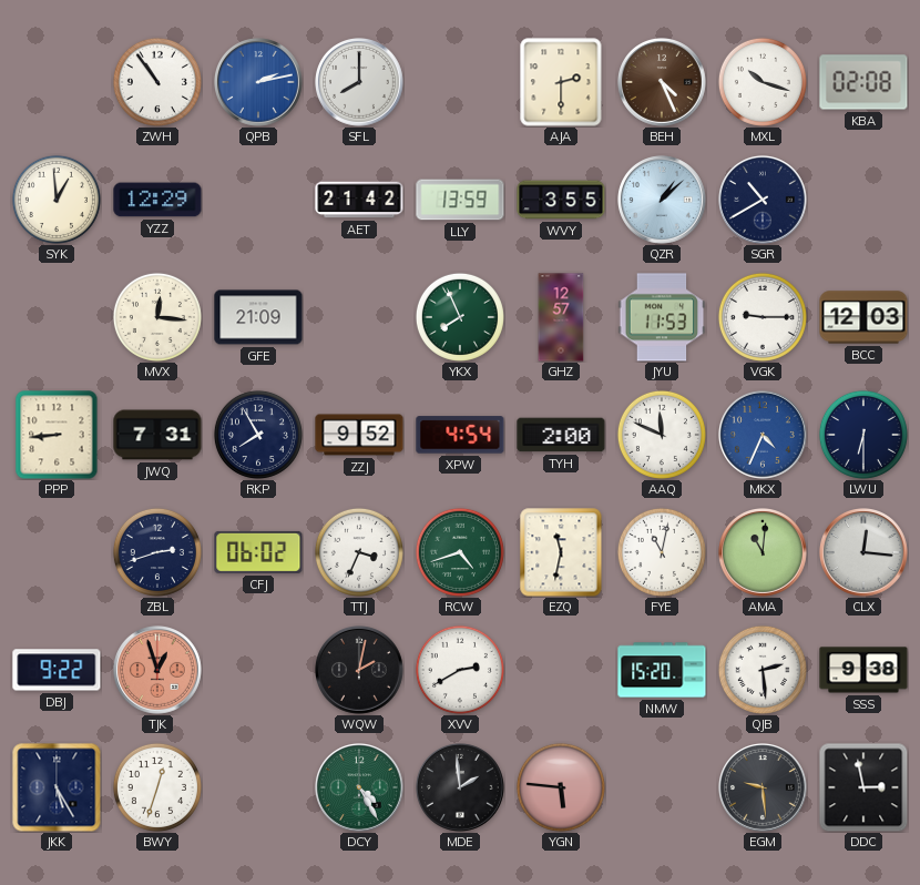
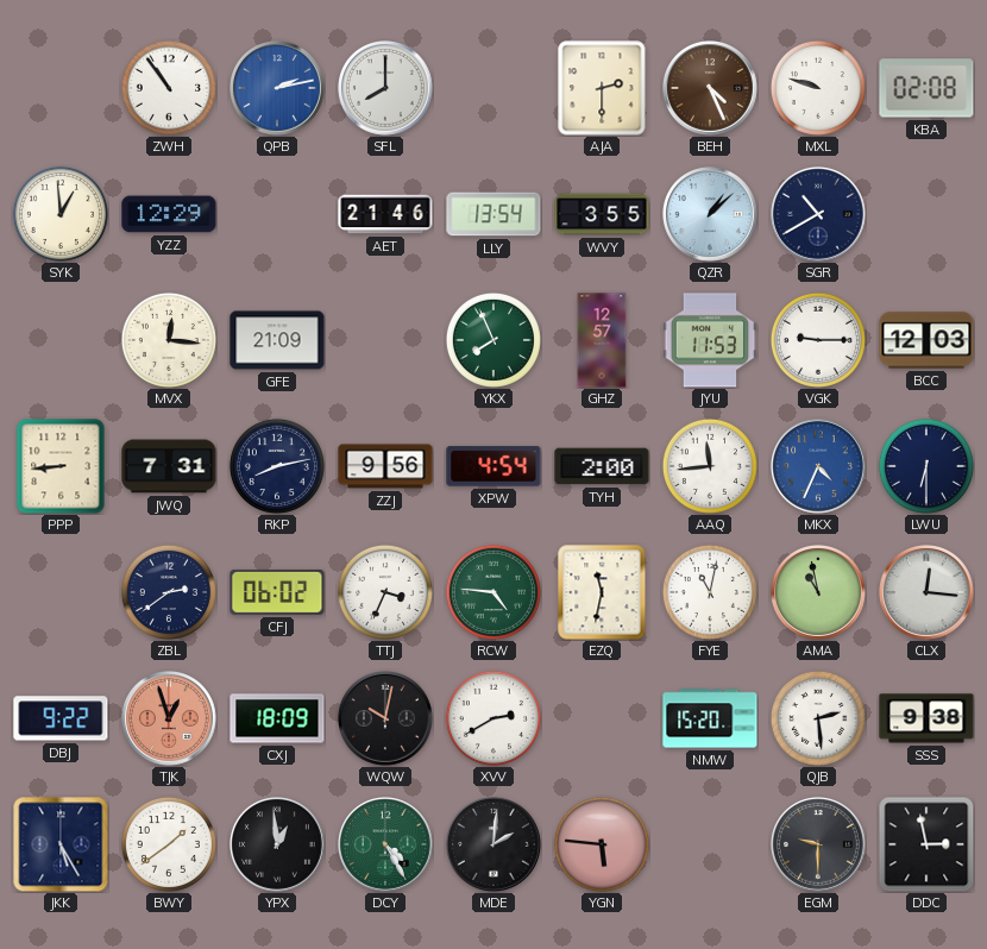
MXL: 10:18 -> 9:48
AET: 21:42 -> 21:46
LLY: 13:59 -> 13:54
RKP: 7:55 -> 8:13
ZZJ: 9:52 -> 9:56
AAQ: 11:49 -> 11:44
ZBL: 2:42 -> 2:39
RCW: 4:42 -> 4:46
AMA: 11:01 -> 10:58
CXJ: none -> 18:09
WQW: 2:02 -> 10:02
BWY: 12:33 -> 1:39
YPX: none -> 12:59
MDE: 1:59 -> 2:01
EGM: 9:29 -> 9:30
